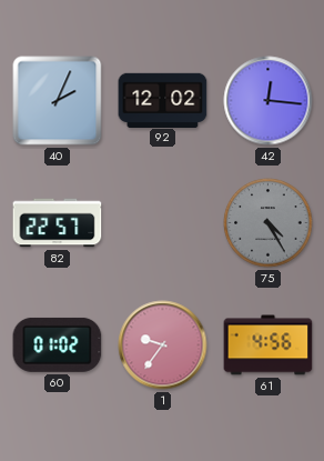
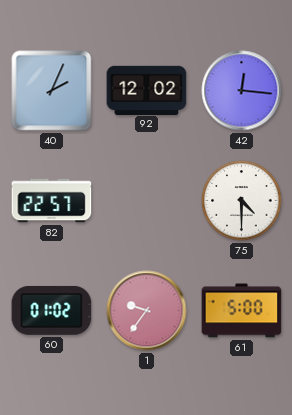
75: 4:25 -> 4:30
75 dial: grey -> white
61: 4:56 -> 5:00
